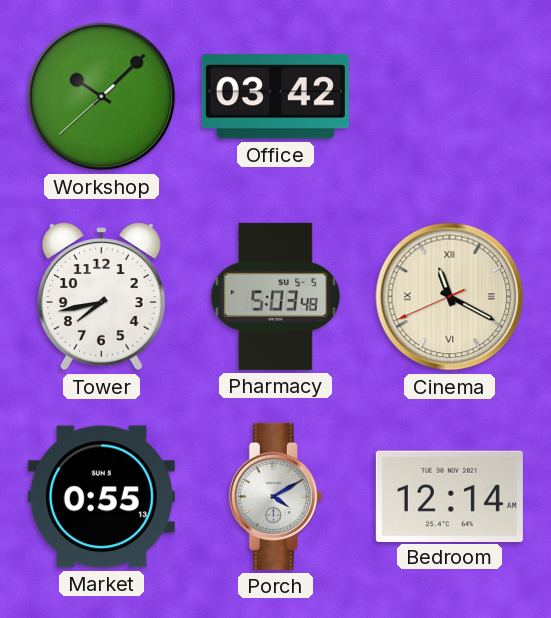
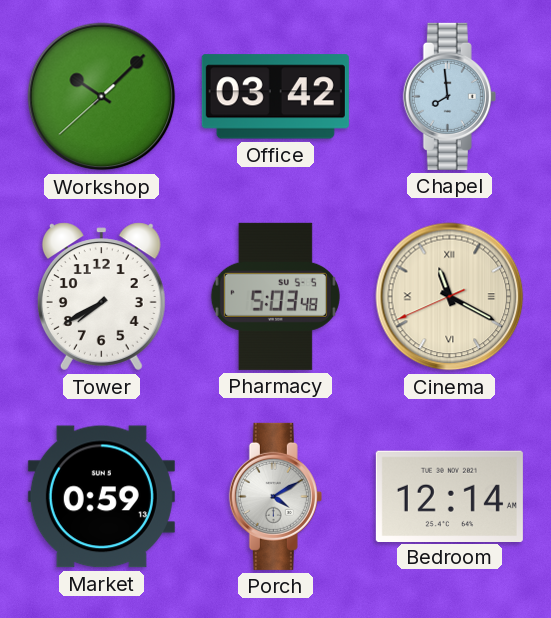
Chapel: none -> 7:59
Tower: 7:43 -> 7:40
Market: 0:55 -> 0:59
